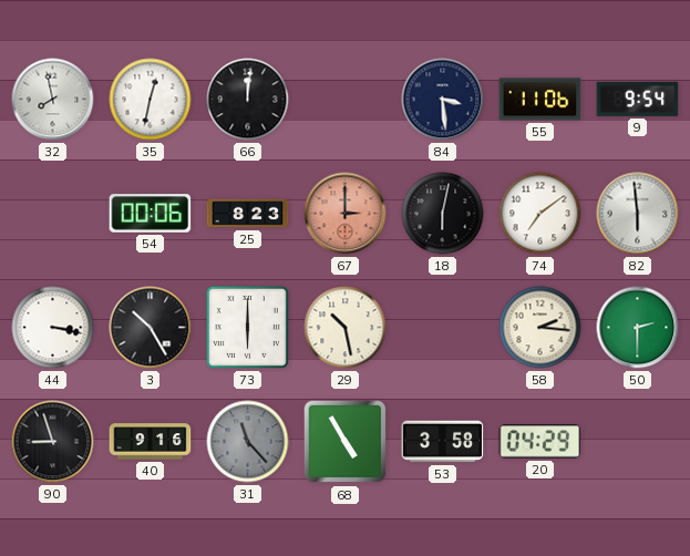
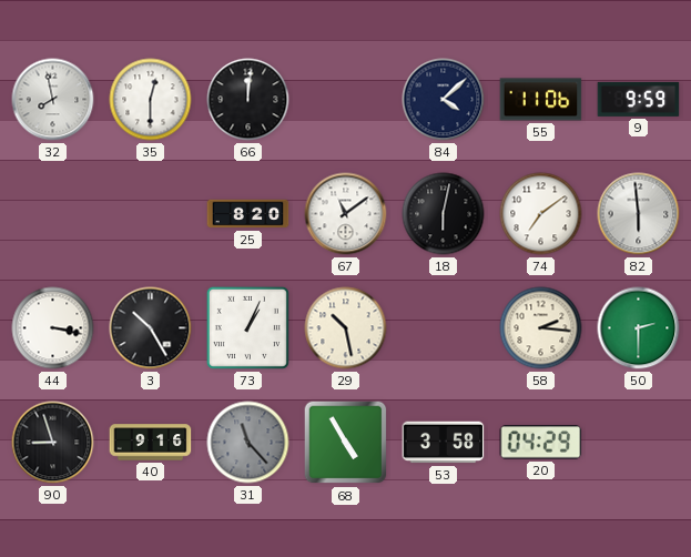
35: 12:32 -> 12:30
84: 3:29 -> 4:08
9: 9:54 -> 9:59
54: 00:06 -> none
25: 8:23 -> 8:20
67: 3:00 -> 11:09
67 dial: salmon -> white
73: 6:00 -> 1:04
